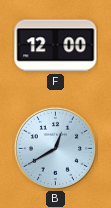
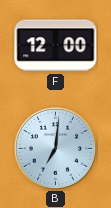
B: 12:40 -> 7:01
